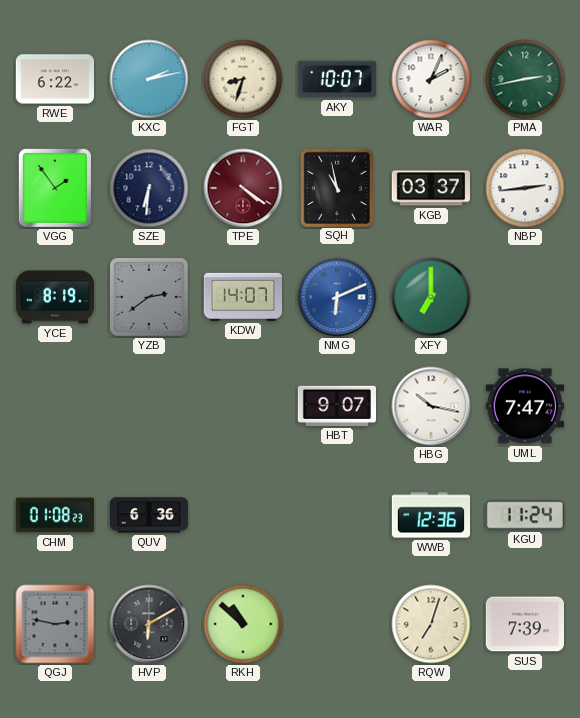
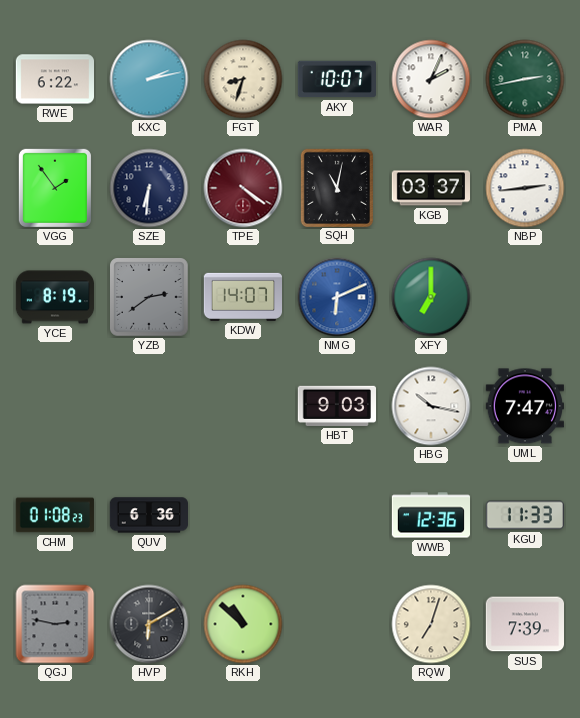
SQH: 10:58 -> 11:02
HBT: 9:07 -> 9:03
KGU: 11:24 -> 11:33
